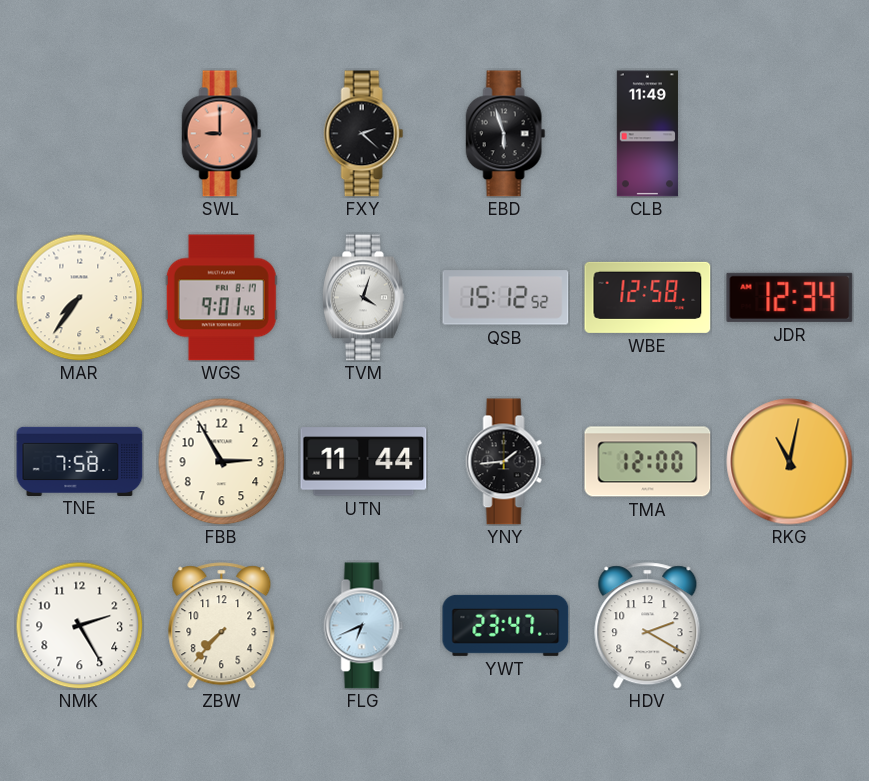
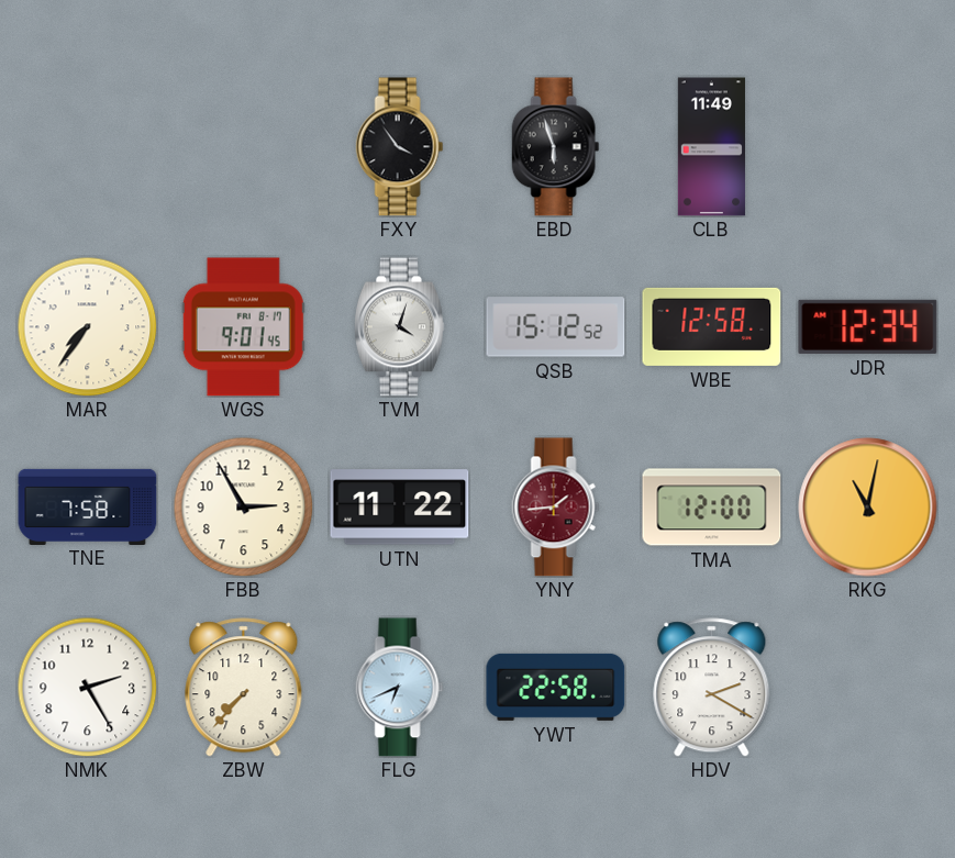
SWL: 9:00 -> none
FXY: 2:22 -> 3:54
UTN: 11:44 -> 11:22
YNY dial: black -> burgundy
YWT: 23:47 -> 22:58
